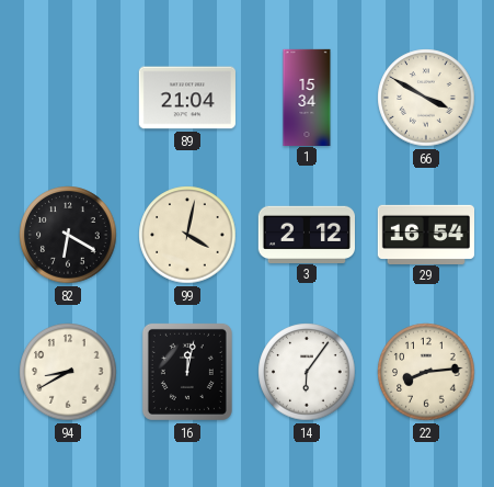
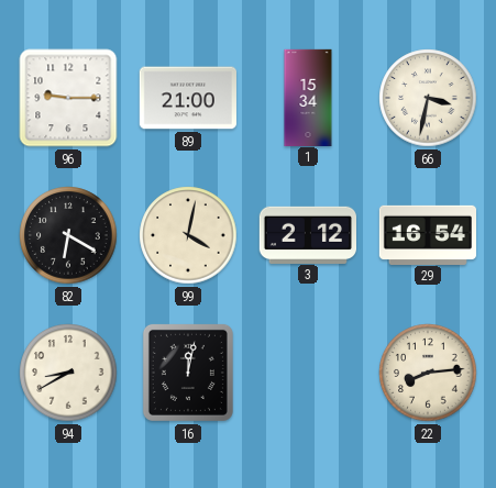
96: none -> 9:15
89: 21:04 -> 21:00
66: 3:50 -> 3:32
14: 6:06 -> none
